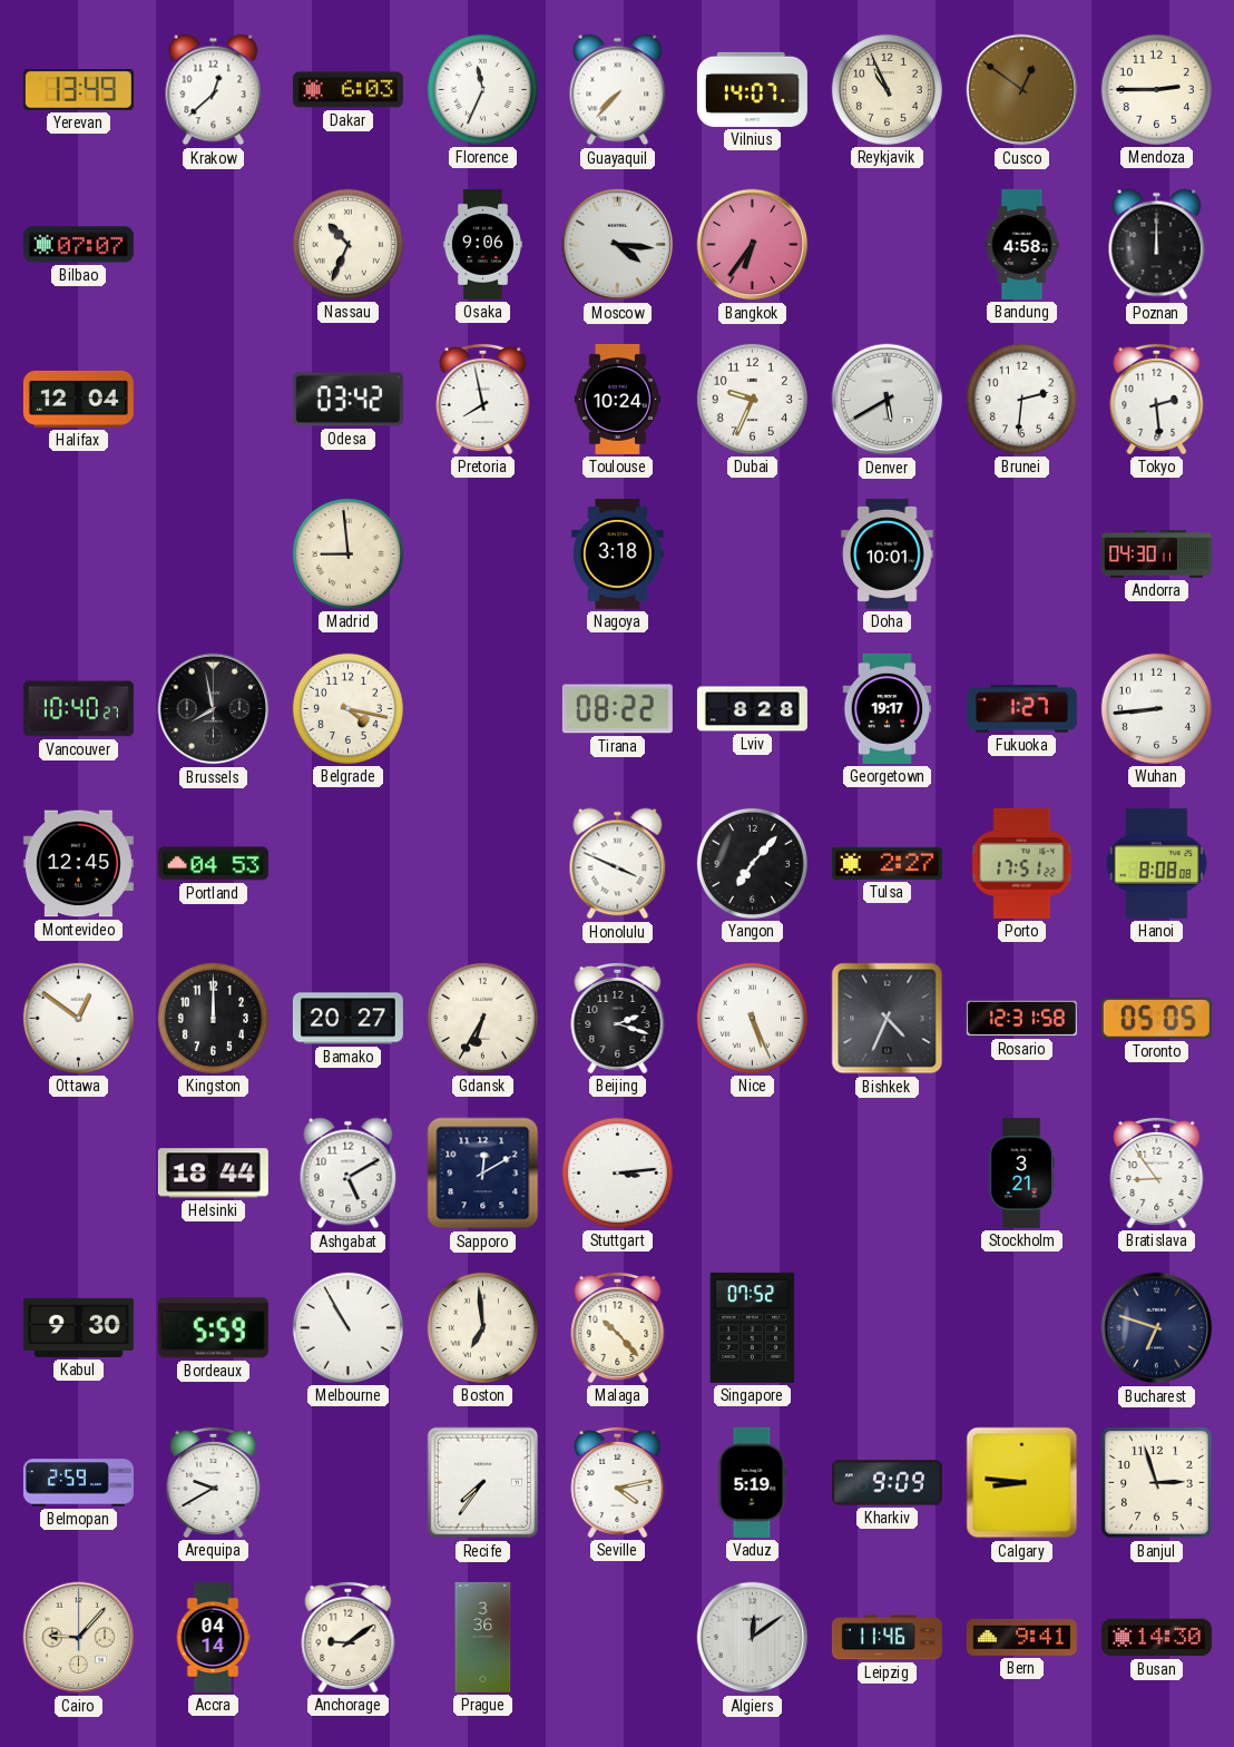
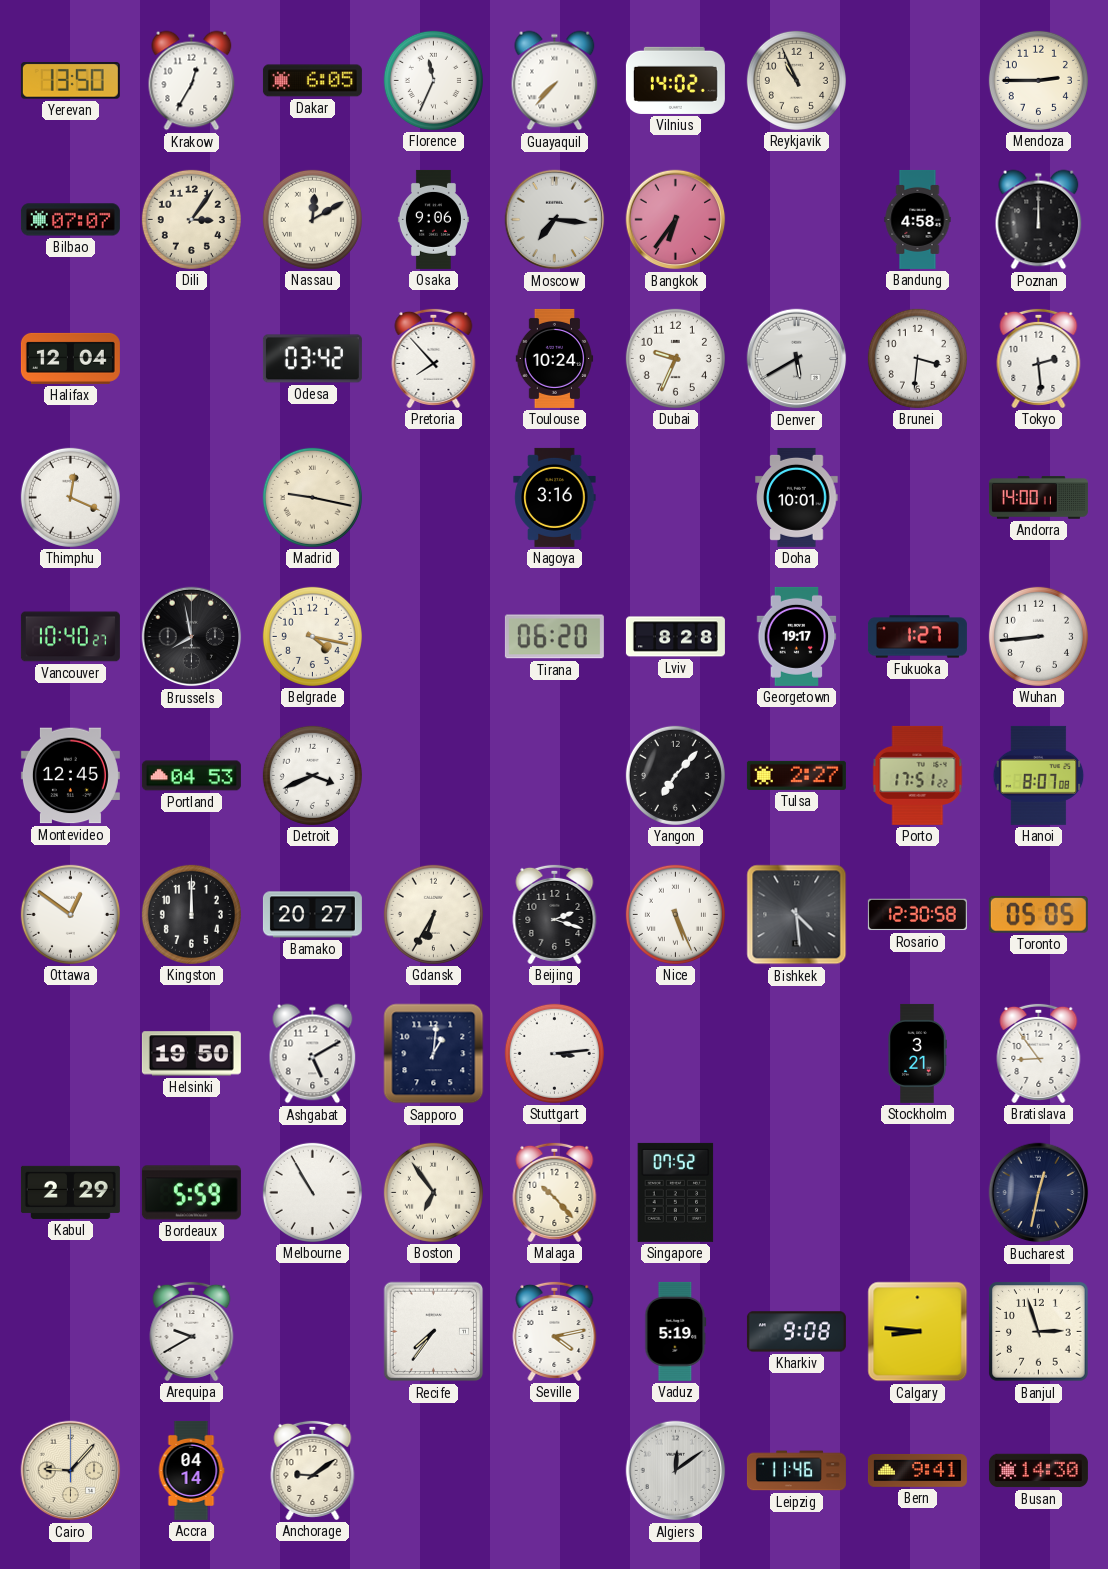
Yerevan: 13:49 -> 13:50
Krakow: 12:38 -> 12:35
Dakar: 6:03 -> 6:05
Vilnius: 14:07 -> 14:02
Cusco: 12:51 -> none
Dili: none -> 3:06
Nassau: 10:34 -> 12:10
Moscow: 4:16 -> 7:16
Pretoria: 7:58 -> 7:53
Brunei: 2:31 -> 3:31
Thimphu: none -> 12:19
Madrid: 8:59 -> 9:17
Nagoya: 3:18 -> 3:16
Andorra: 04:30 -> 14:00
Tirana: 08:22 -> 06:20
Detroit: none -> 3:41
Honolulu: 3:49 -> none
Hanoi: 8:08 -> 8:07
Bishkek: 4:34 -> 4:29
Rosario: 12:31 -> 12:30
Helsinki: 18:44 -> 19:50
Sapporo: 12:10 -> 1:01
Kabul: 9:30 -> 2:29
Boston: 6:59 -> 6:54
Bucharest: 6:48 -> 12:32
Belmopan: 2:59 -> none
Kharkiv: 9:09 -> 9:08
Prague: 3:36 -> none
